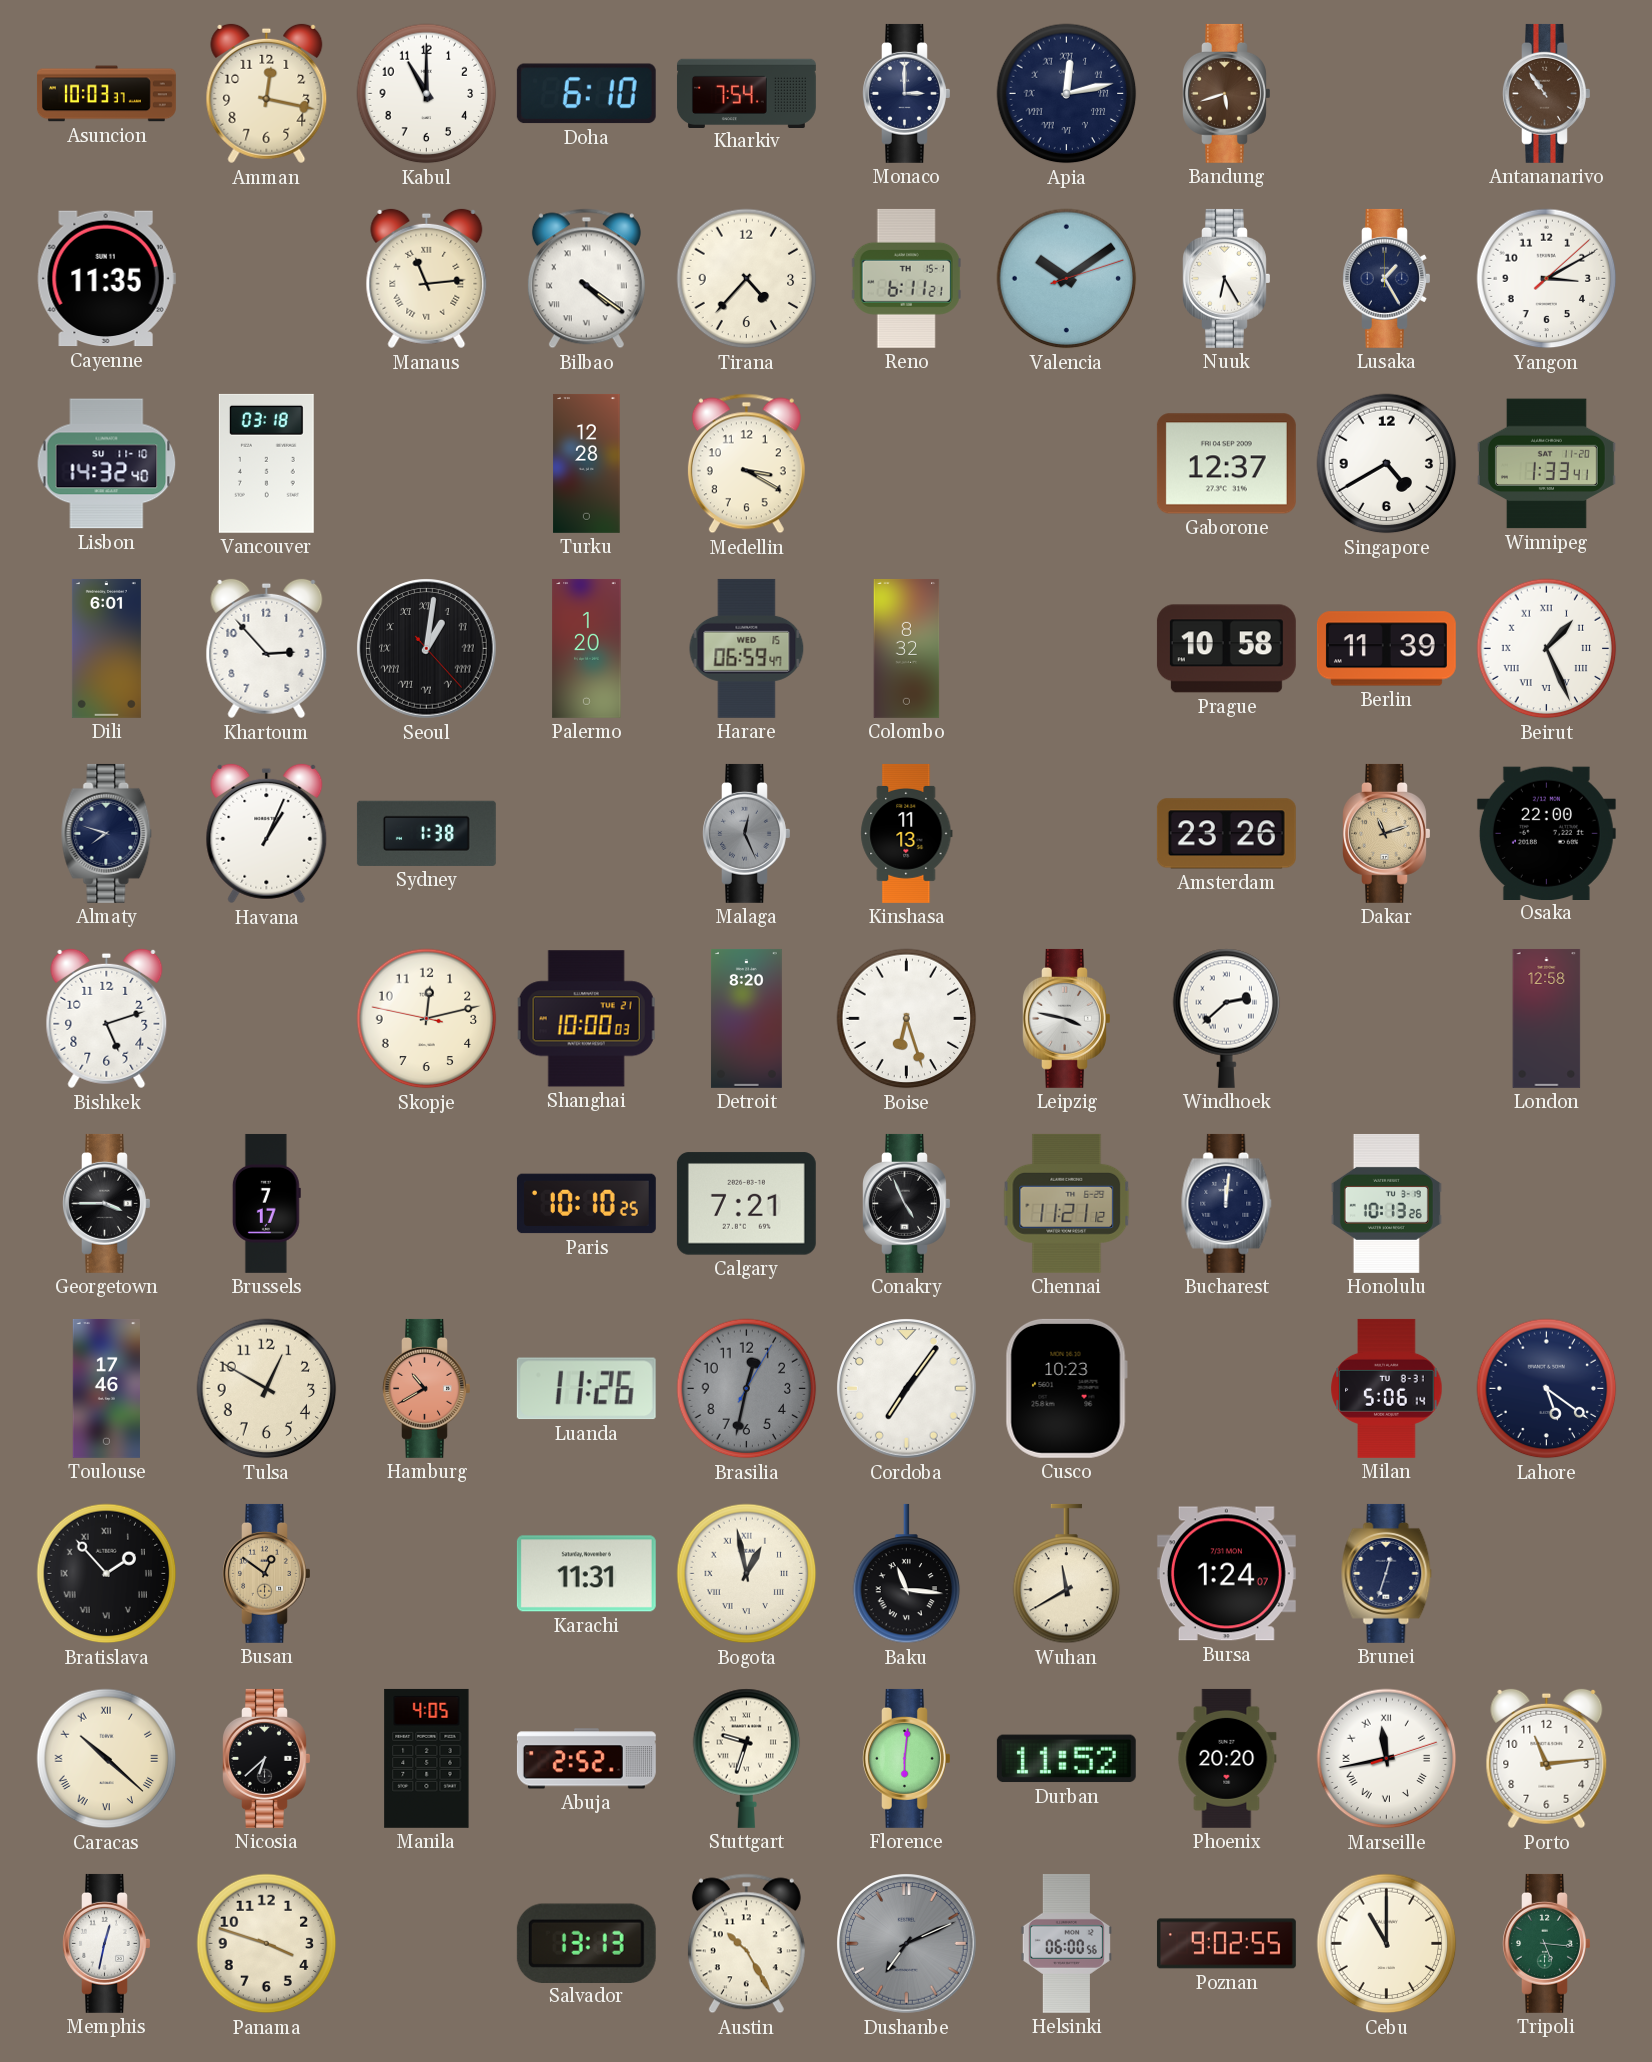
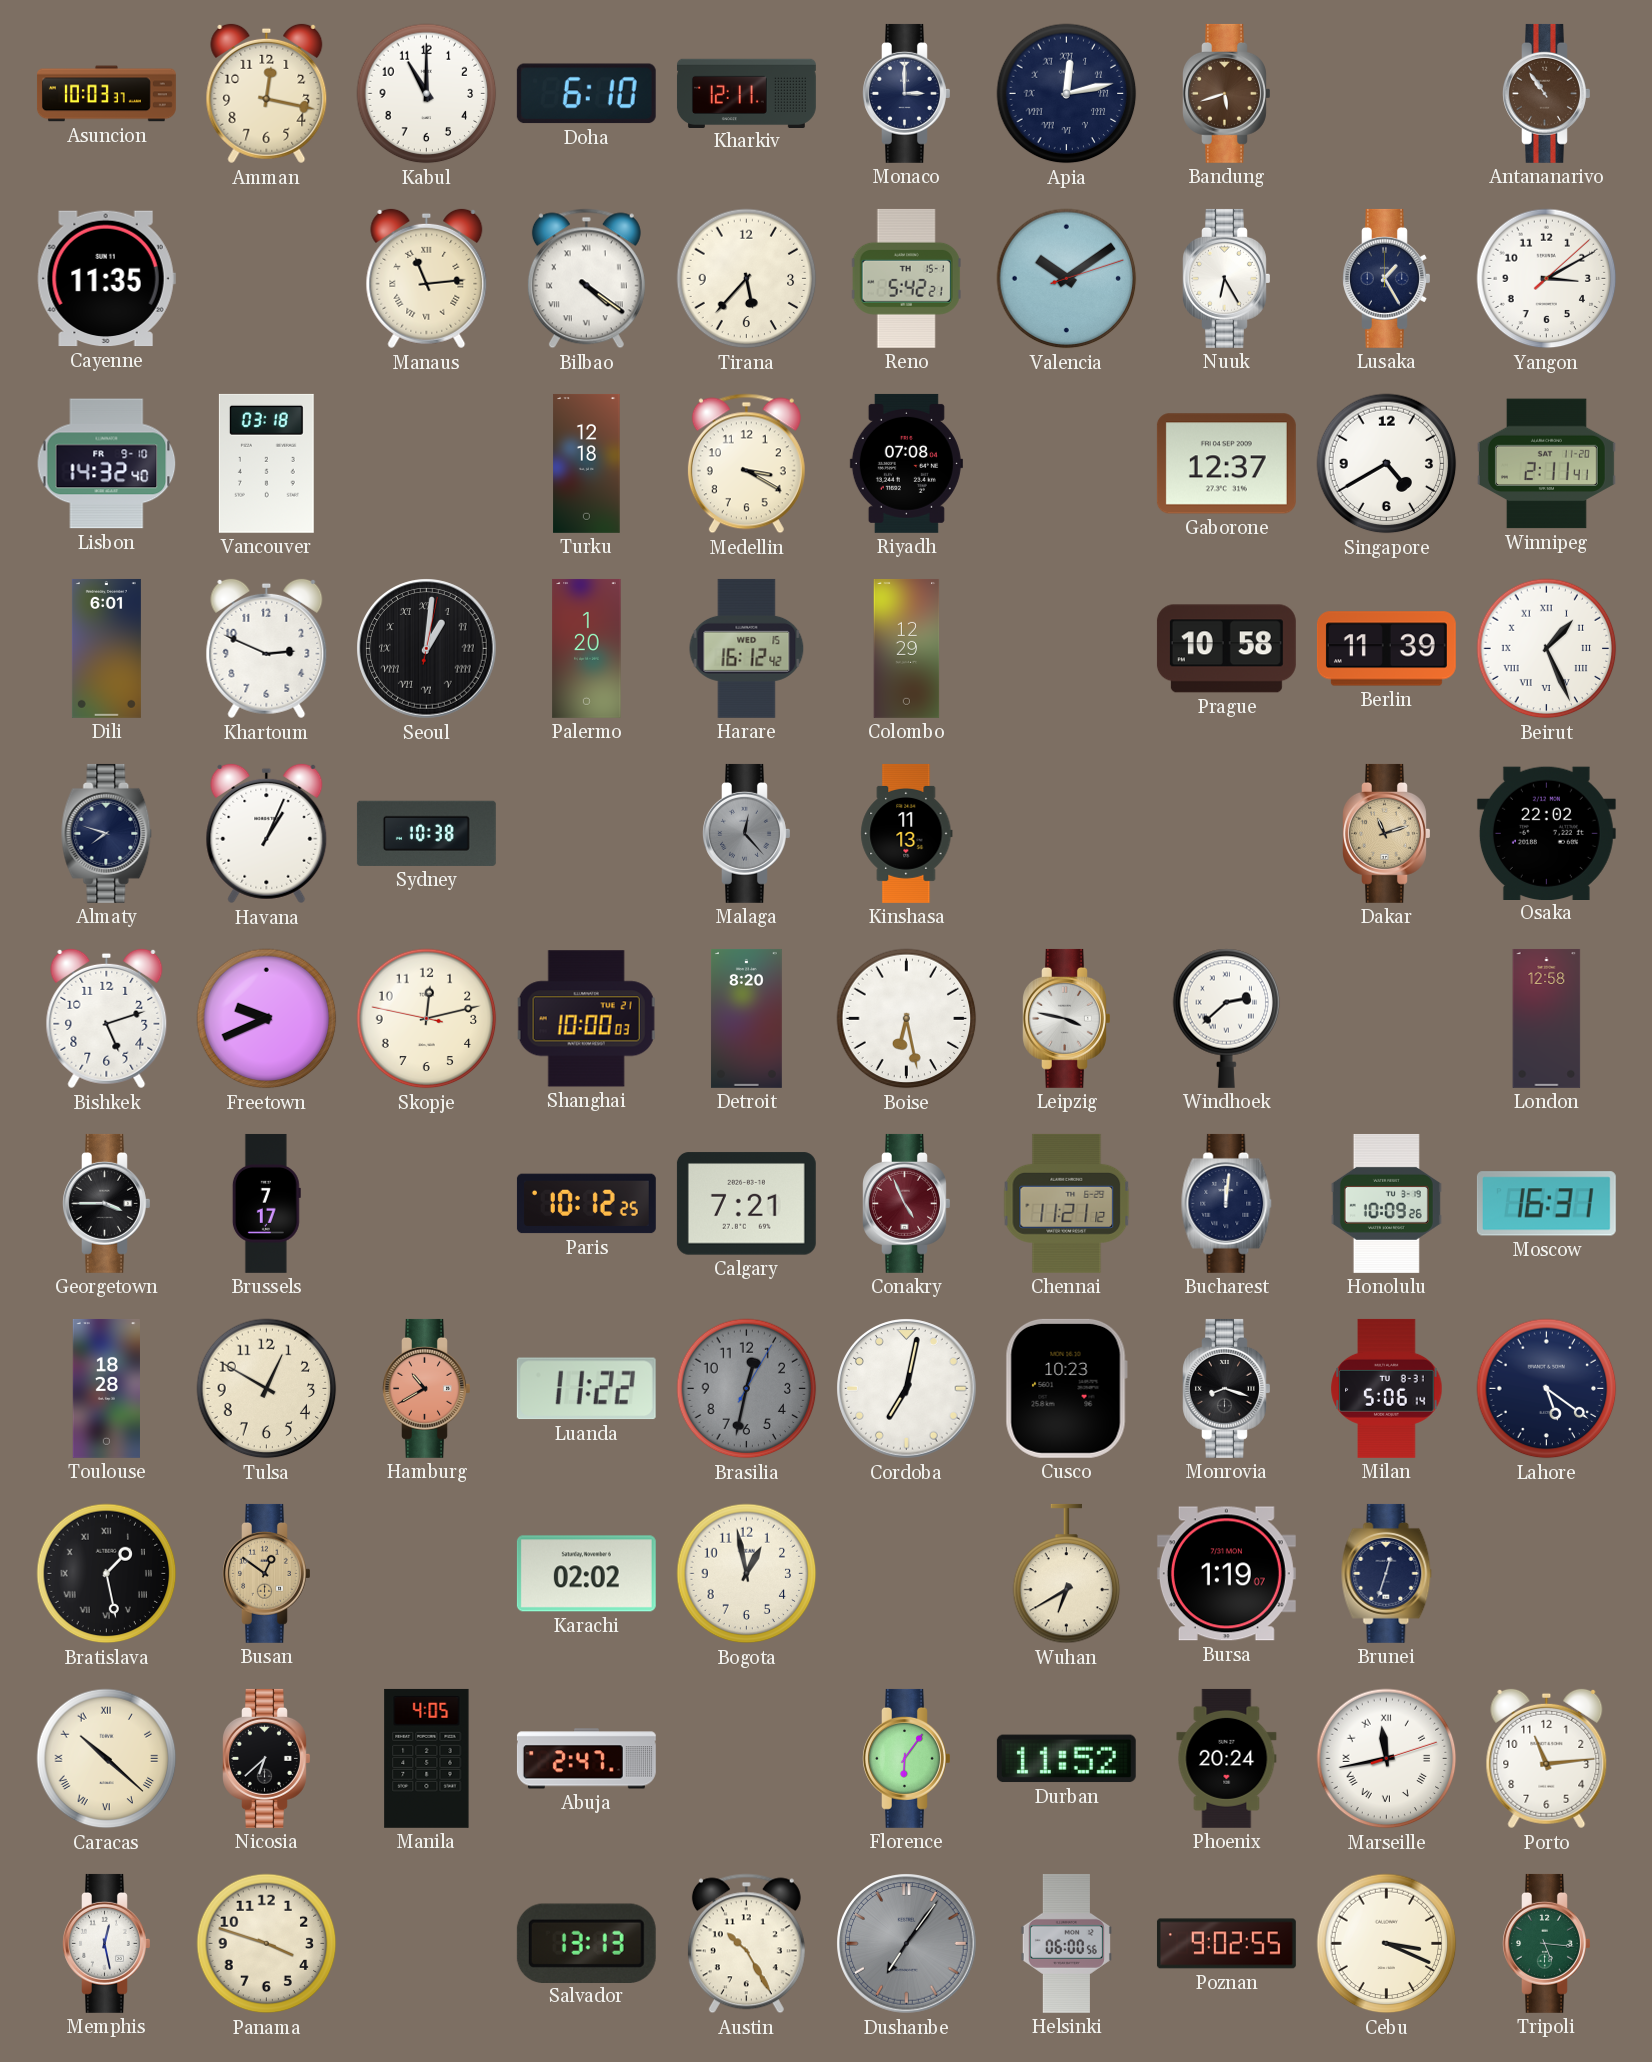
Kharkiv: 7:54 -> 12:11
Tirana: 4:37 -> 5:37
Reno: 6:11 -> 5:42
Lisbon date: SU 11-10 -> FR 9-10
Turku: 12:28 -> 12:18
Riyadh: none -> 07:08
Winnipeg: 1:33 -> 2:11
Khartoum: 2:53 -> 2:49
Seoul: 1:01:23 -> 1:01:02
Harare: 06:59 -> 16:12
Colombo: 8:32 -> 12:29
Sydney: 1:38 -> 10:38
Malaga: 12:26 -> 12:23
Amsterdam: 23:26 -> none
Osaka: 22:00 -> 22:02
Freetown: none -> 9:41
Boise: 6:27 -> 6:28
Paris: 10:10 -> 10:12
Conakry dial: black -> burgundy
Honolulu: 10:13 -> 10:09
Moscow: none -> 16:31
Toulouse: 17:46 -> 18:28
Luanda: 11:26 -> 11:22
Cordoba: 7:06 -> 7:02
Monrovia: none -> 8:18
Bratislava: 1:53 -> 1:28
Karachi: 11:31 -> 02:02
Bogota numerals: Roman -> Arabic
Baku: 11:16 -> none
Wuhan: 11:40 -> 6:40
Bursa: 1:24 -> 1:19
Abuja: 2:52 -> 2:47
Stuttgart: 9:33 -> none
Florence: 6:01 -> 6:06
Phoenix: 20:20 -> 20:24
Memphis: 12:32 -> 12:28
Dushanbe: 7:11 -> 7:06
Cebu: 11:00 -> 3:19
